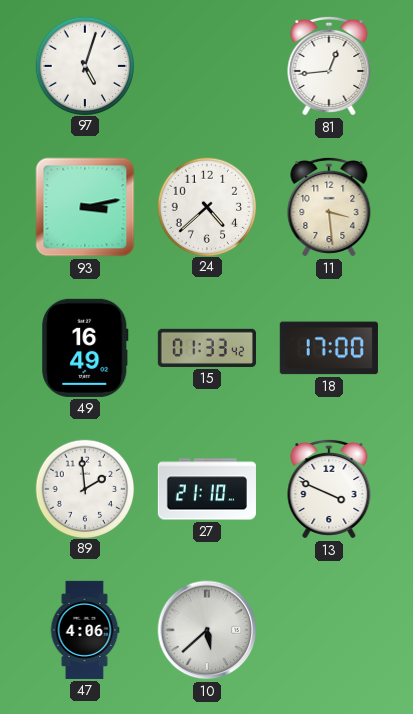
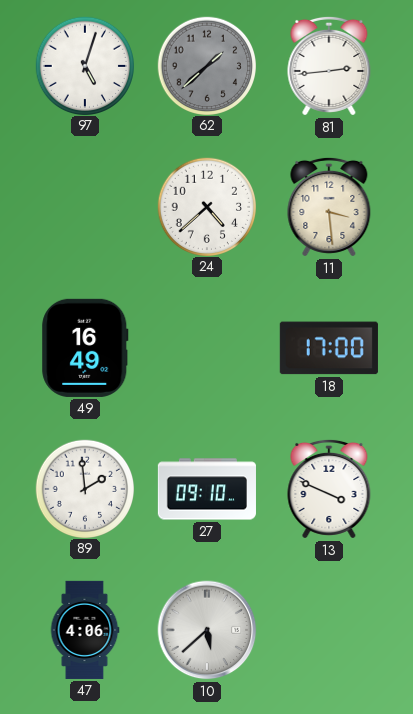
62: none -> 1:38
81: 12:44 -> 2:44
93: 3:13 -> none
15: 01:33 -> none
27: 21:10 -> 09:10
